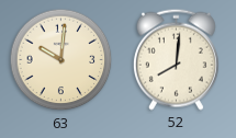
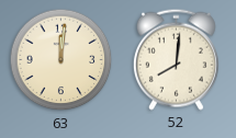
63: 10:01 -> 12:01
